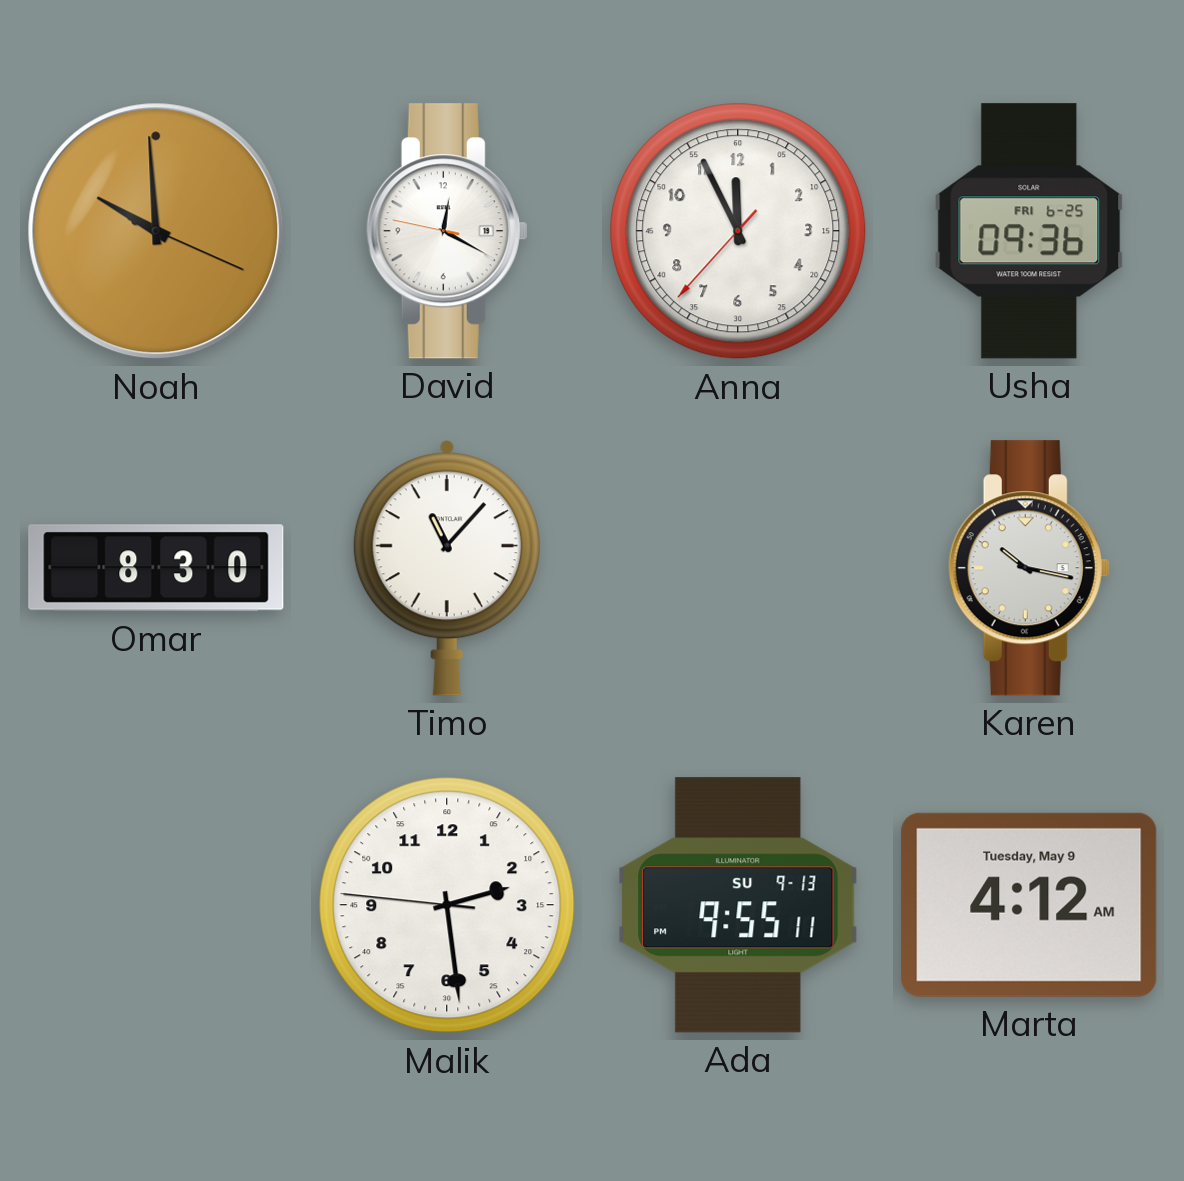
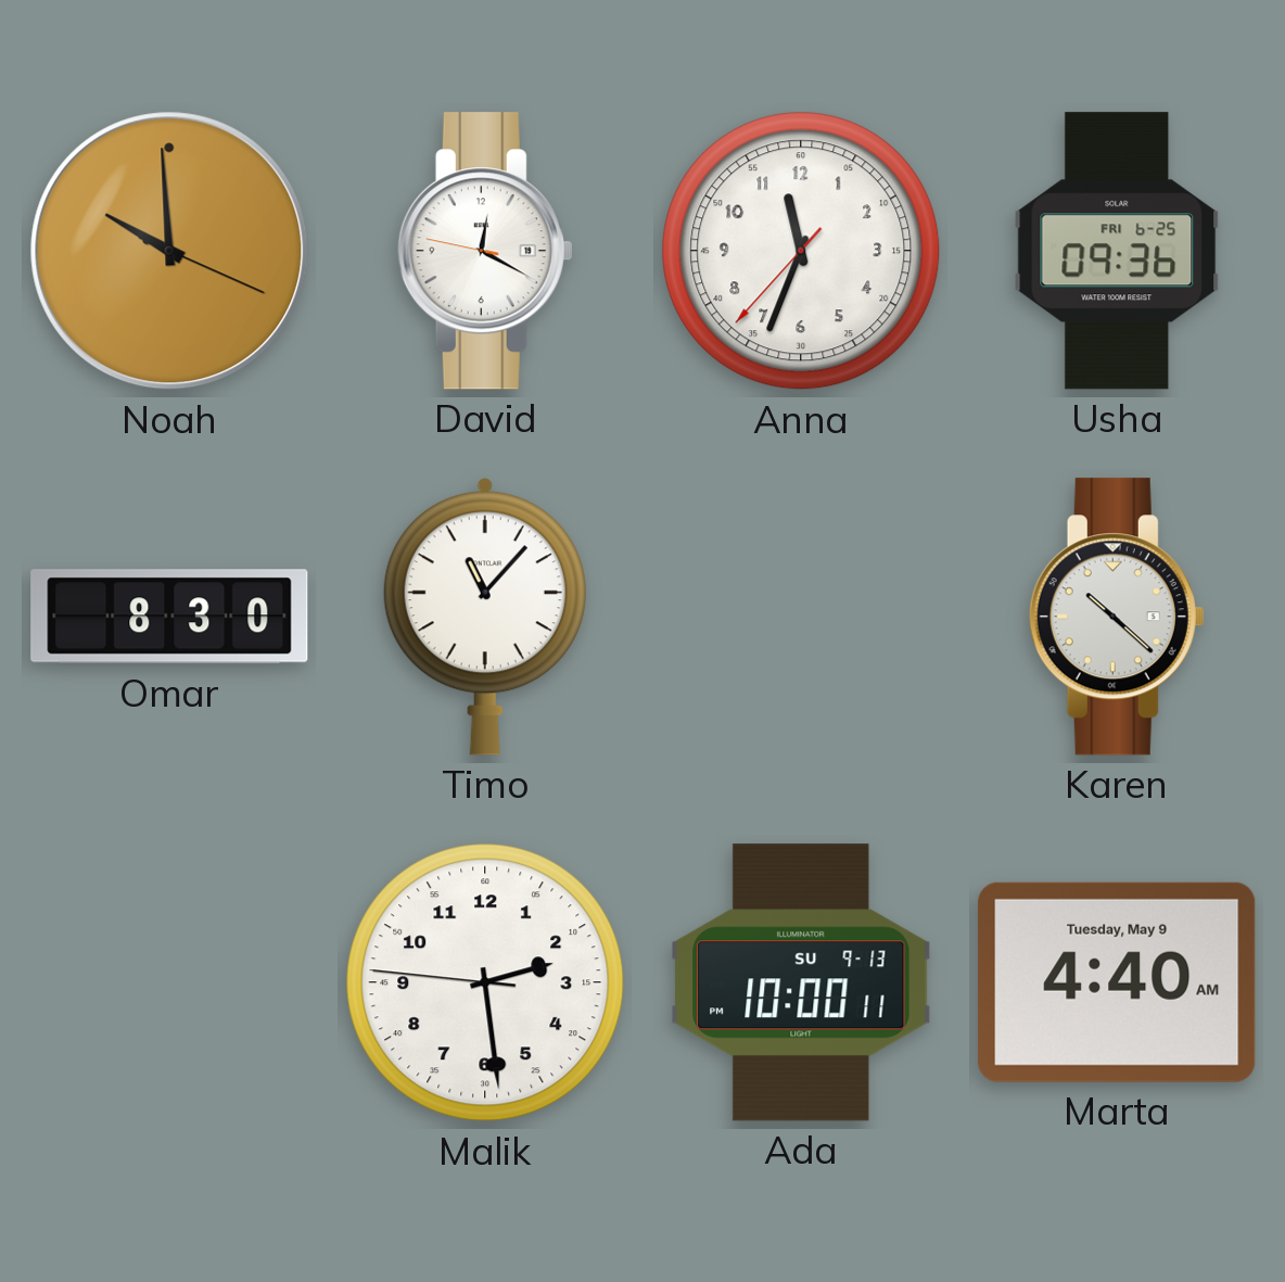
Anna: 11:55 -> 11:33
Karen: 10:17 -> 10:22
Ada: 9:55 -> 10:00
Marta: 4:12 -> 4:40
